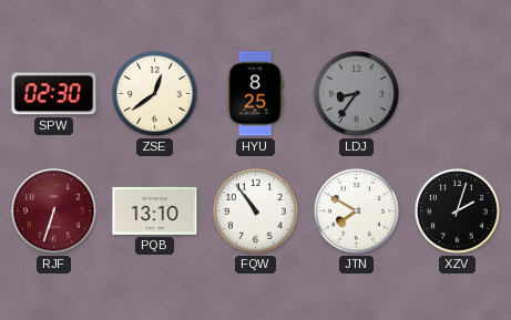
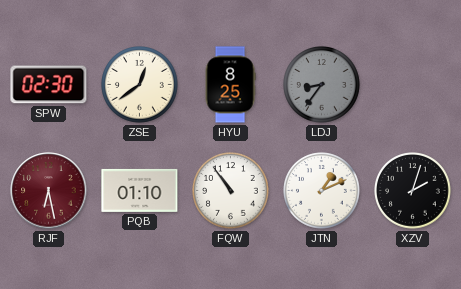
RJF: 6:33 -> 6:28
PQB: 13:10 -> 01:10
JTN: 7:50 -> 1:11
